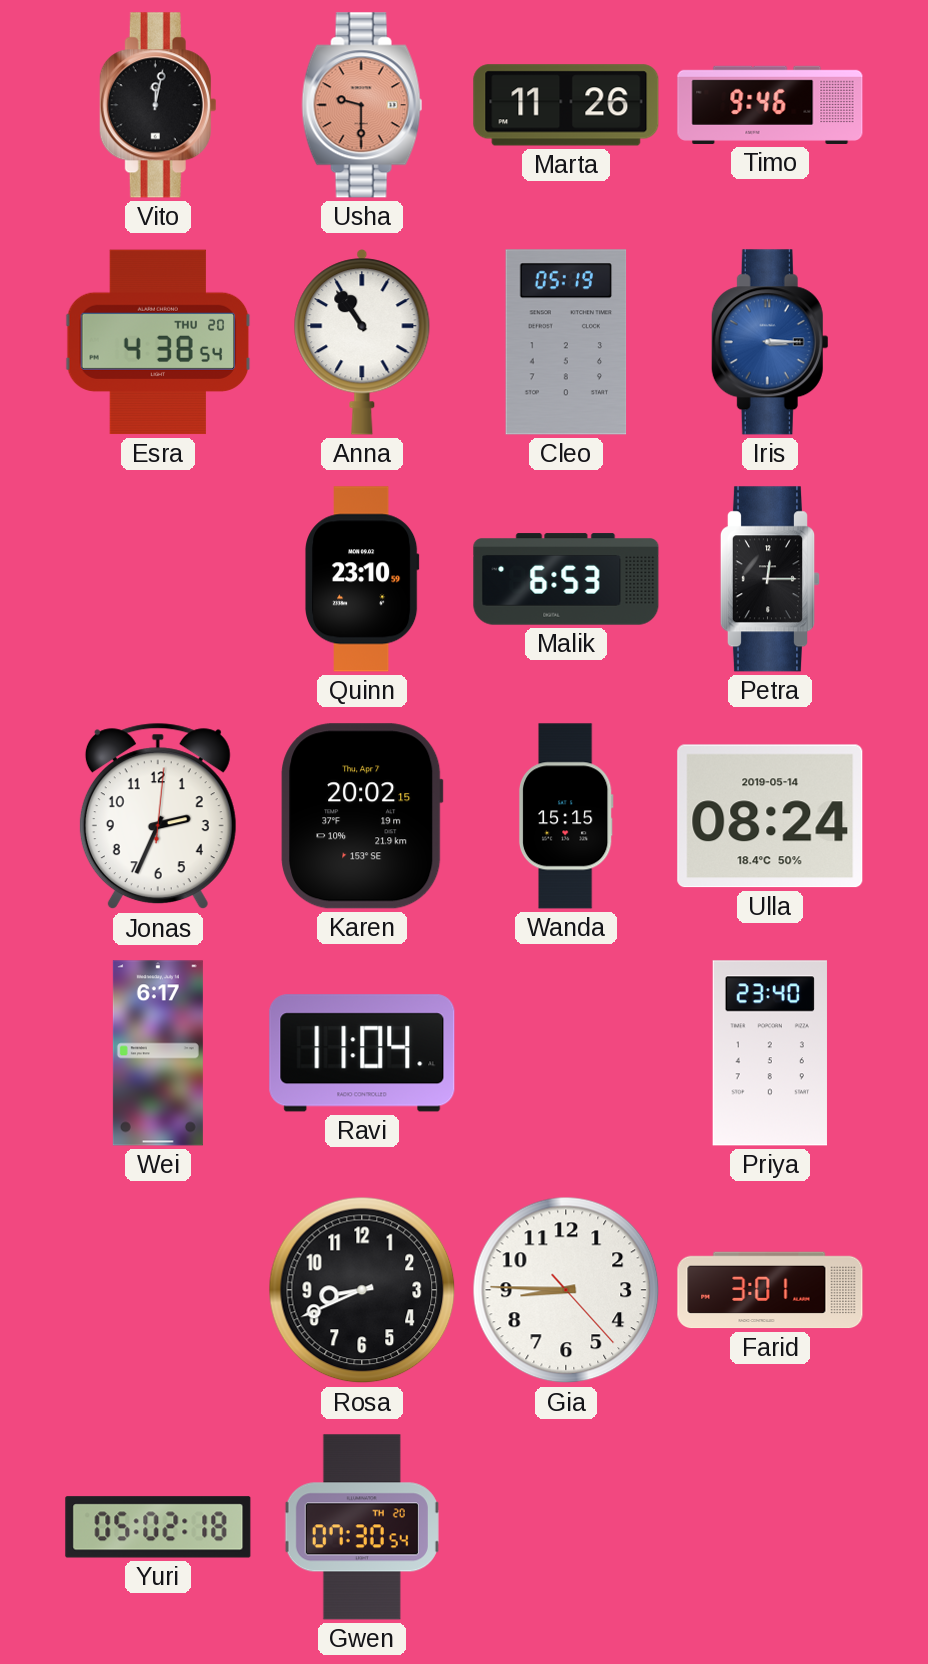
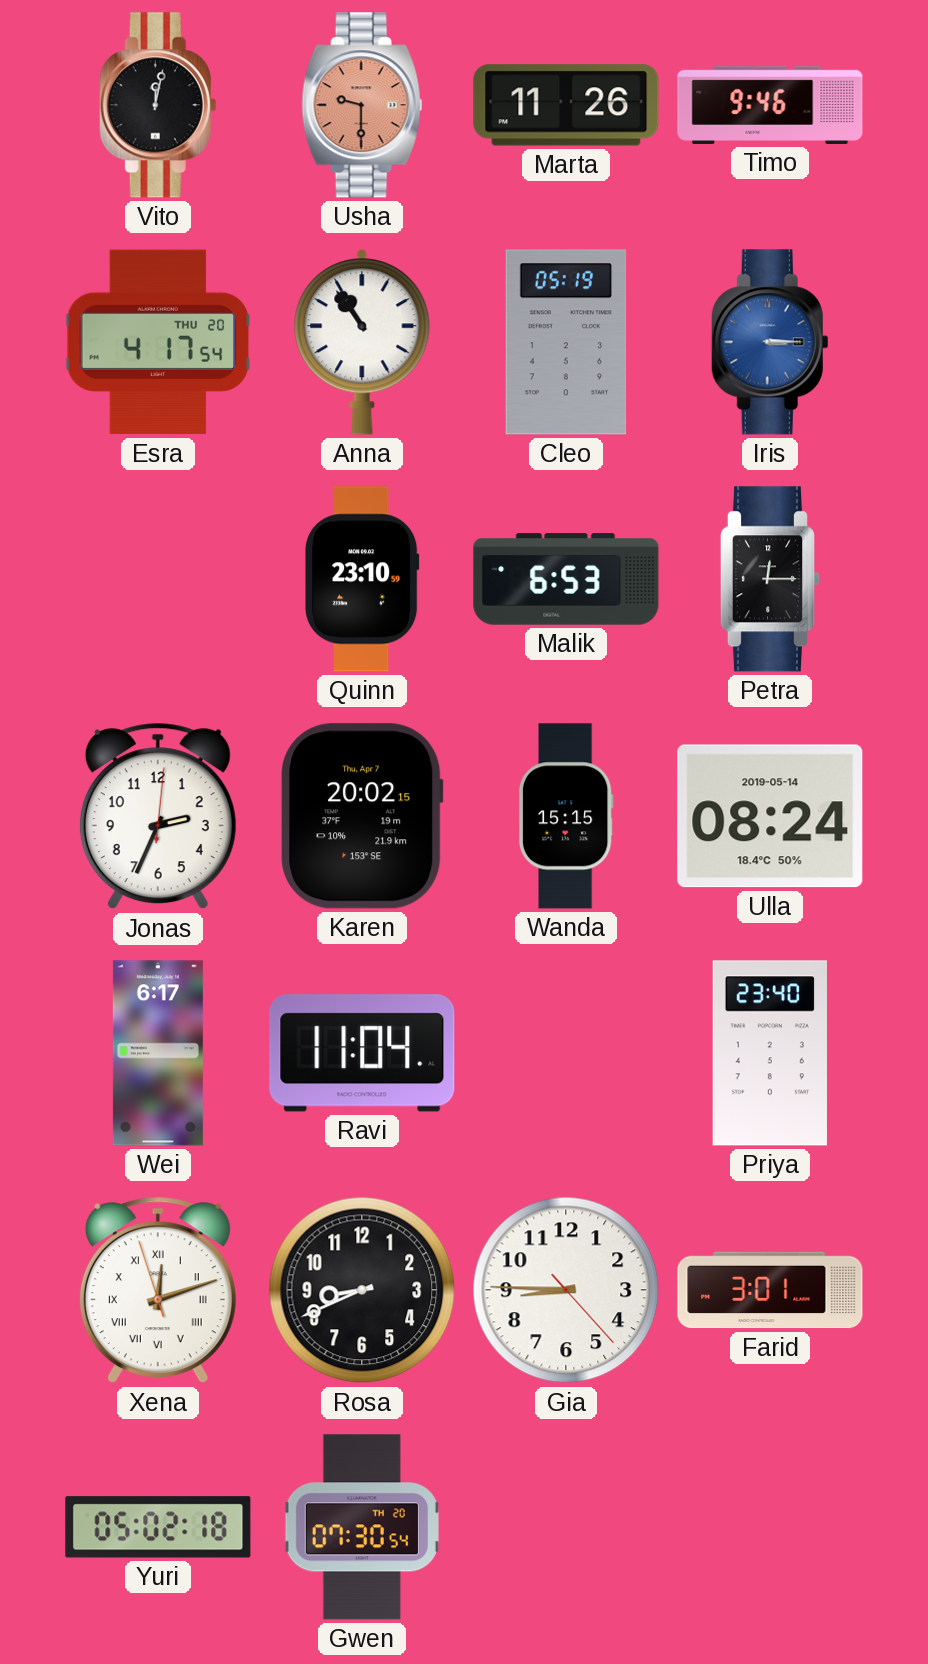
Esra: 4:38 -> 4:17
Xena: none -> 12:11
